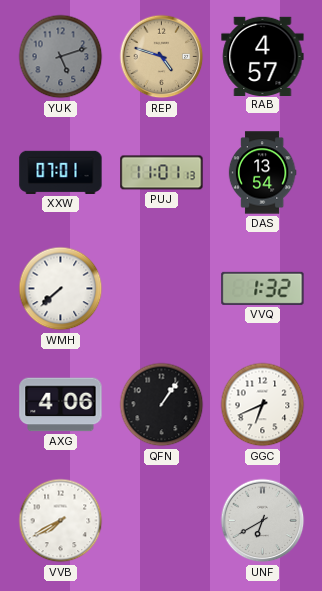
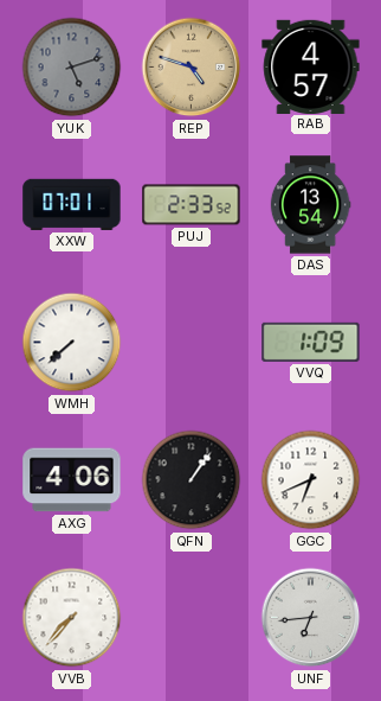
PUJ: 11:01 -> 2:33
VVQ: 1:32 -> 1:09
VVB: 7:40 -> 7:37
UNF: 6:40 -> 6:44
